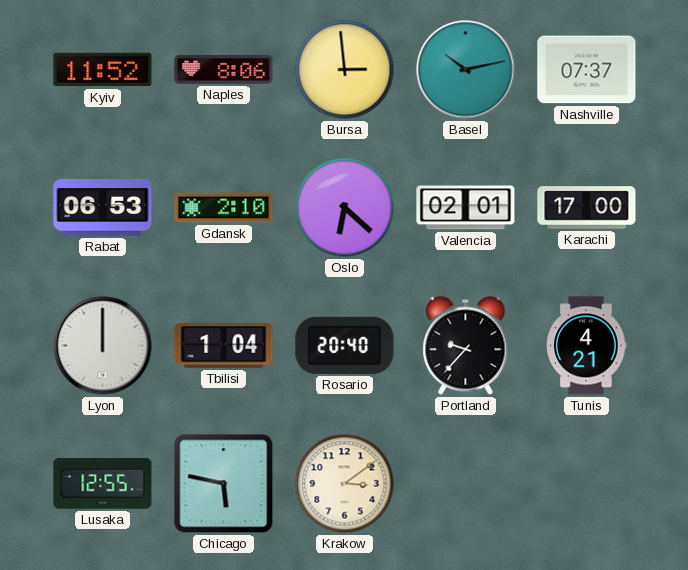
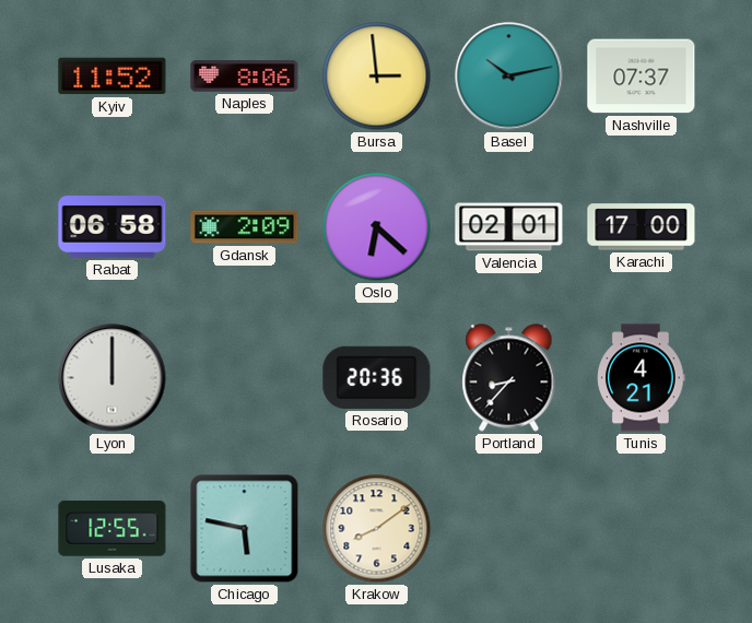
Rabat: 06:53 -> 06:58
Gdansk: 2:10 -> 2:09
Tbilisi: 1:04 -> none
Rosario: 20:40 -> 20:36
Portland: 9:37 -> 8:37
Krakow: 3:09 -> 8:09
